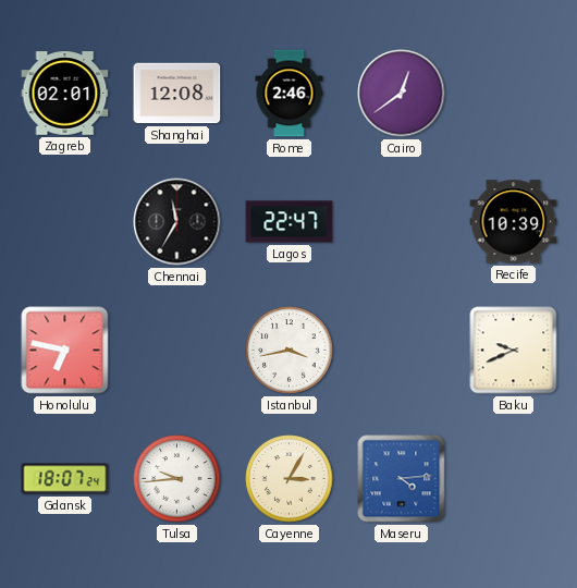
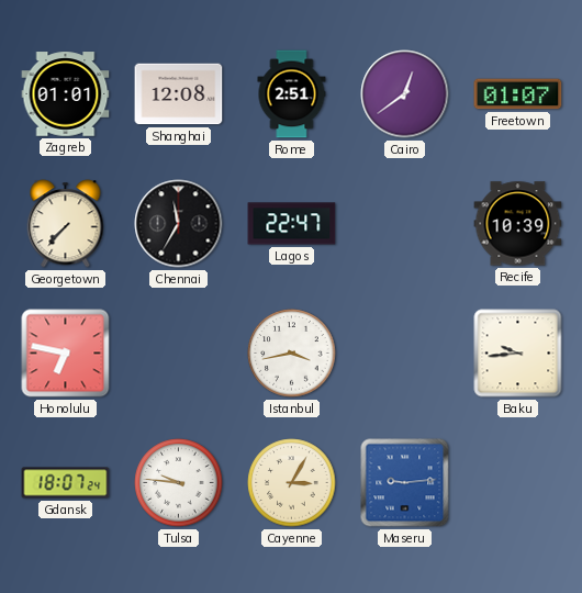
Zagreb: 02:01 -> 01:01
Rome: 2:46 -> 2:51
Freetown: none -> 01:07
Georgetown: none -> 7:37
Baku: 9:41 -> 9:44
Tulsa: 9:44 -> 9:46
Maseru: 4:14 -> 9:14
